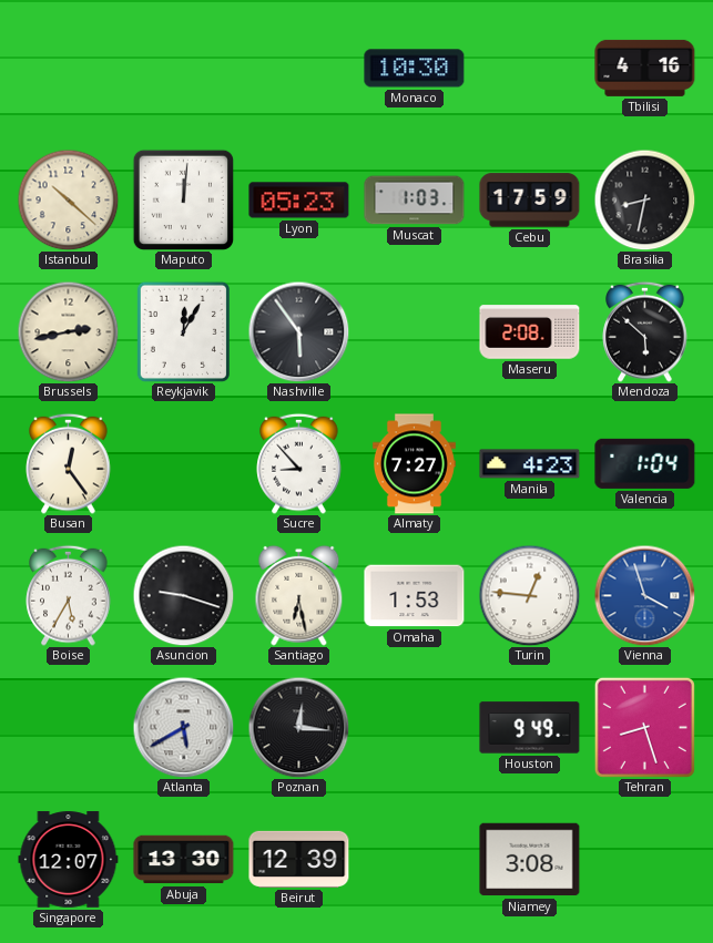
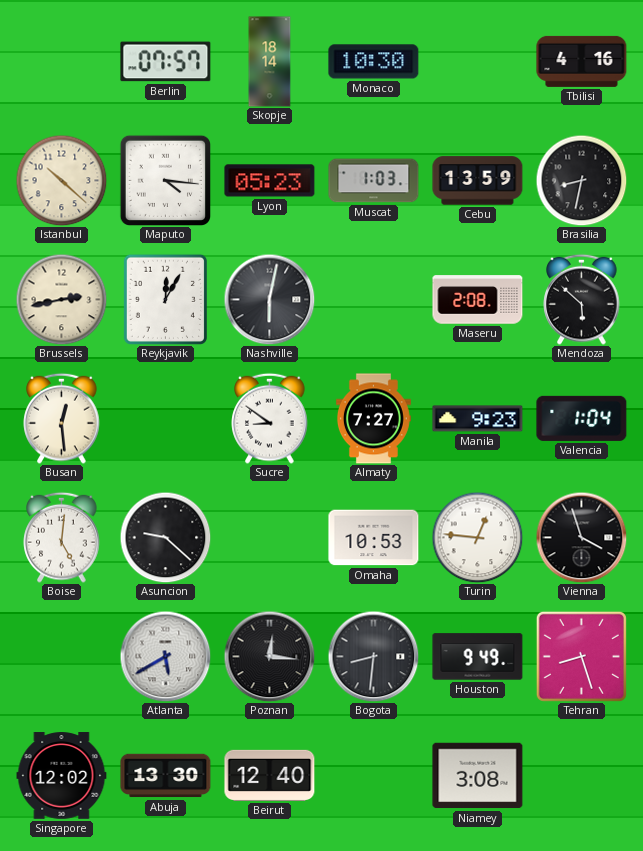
Berlin: none -> 07:57
Skopje: none -> 18:14
Maputo: 12:01 -> 4:16
Cebu: 17:59 -> 13:59
Nashville: 5:54 -> 6:02
Busan: 12:24 -> 12:29
Sucre: 8:53 -> 8:51
Manila: 4:23 -> 9:23
Boise: 5:35 -> 5:01
Asuncion: 9:18 -> 9:22
Santiago: 6:28 -> none
Omaha: 1:53 -> 10:53
Vienna dial: blue -> black
Bogota: none -> 8:31
Singapore: 12:07 -> 12:02
Beirut: 12:39 -> 12:40
